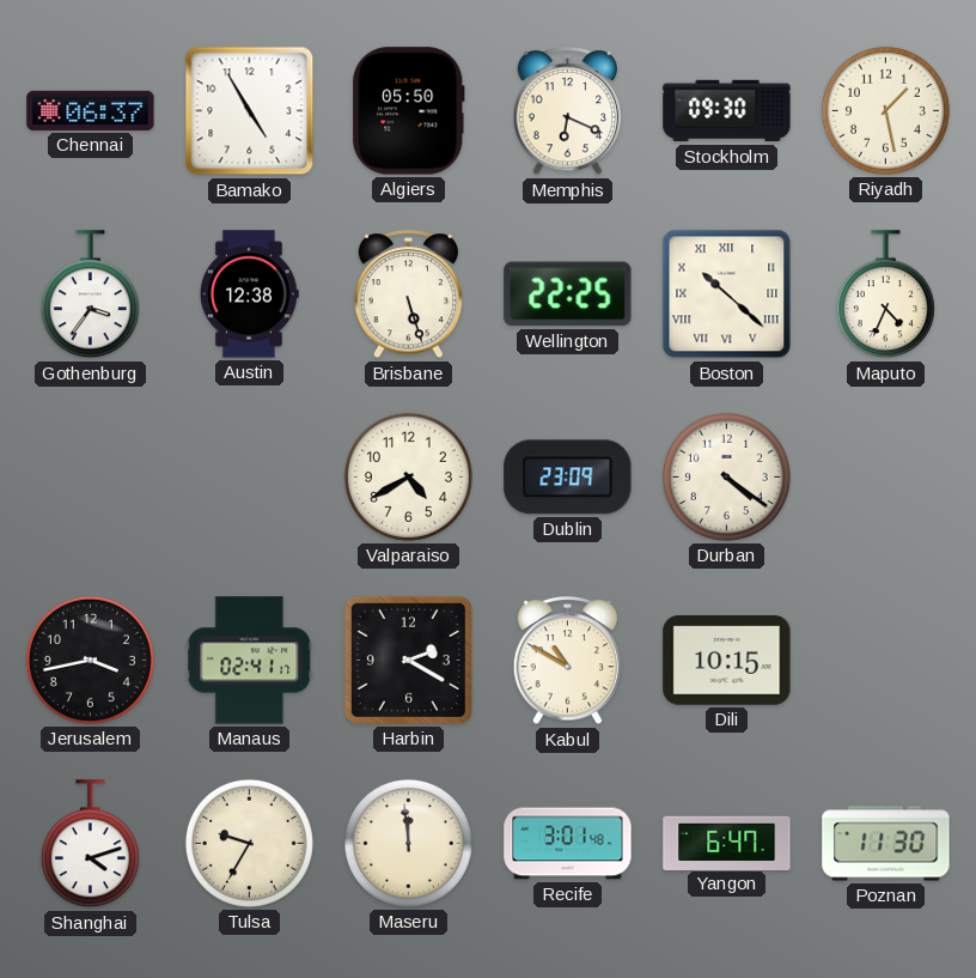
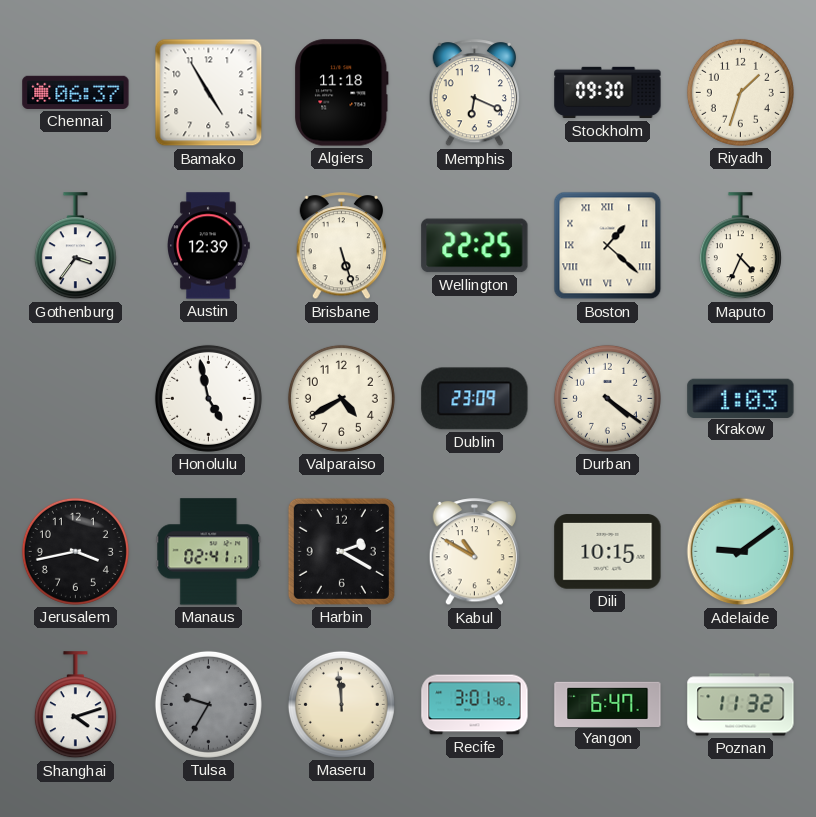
Algiers: 05:50 -> 11:18
Riyadh: 1:28 -> 1:33
Austin: 12:38 -> 12:39
Boston: 10:22 -> 1:22
Honolulu: none -> 4:58
Krakow: none -> 1:03
Adelaide: none -> 9:09
Tulsa dial: cream -> grey
Poznan: 11:30 -> 11:32
